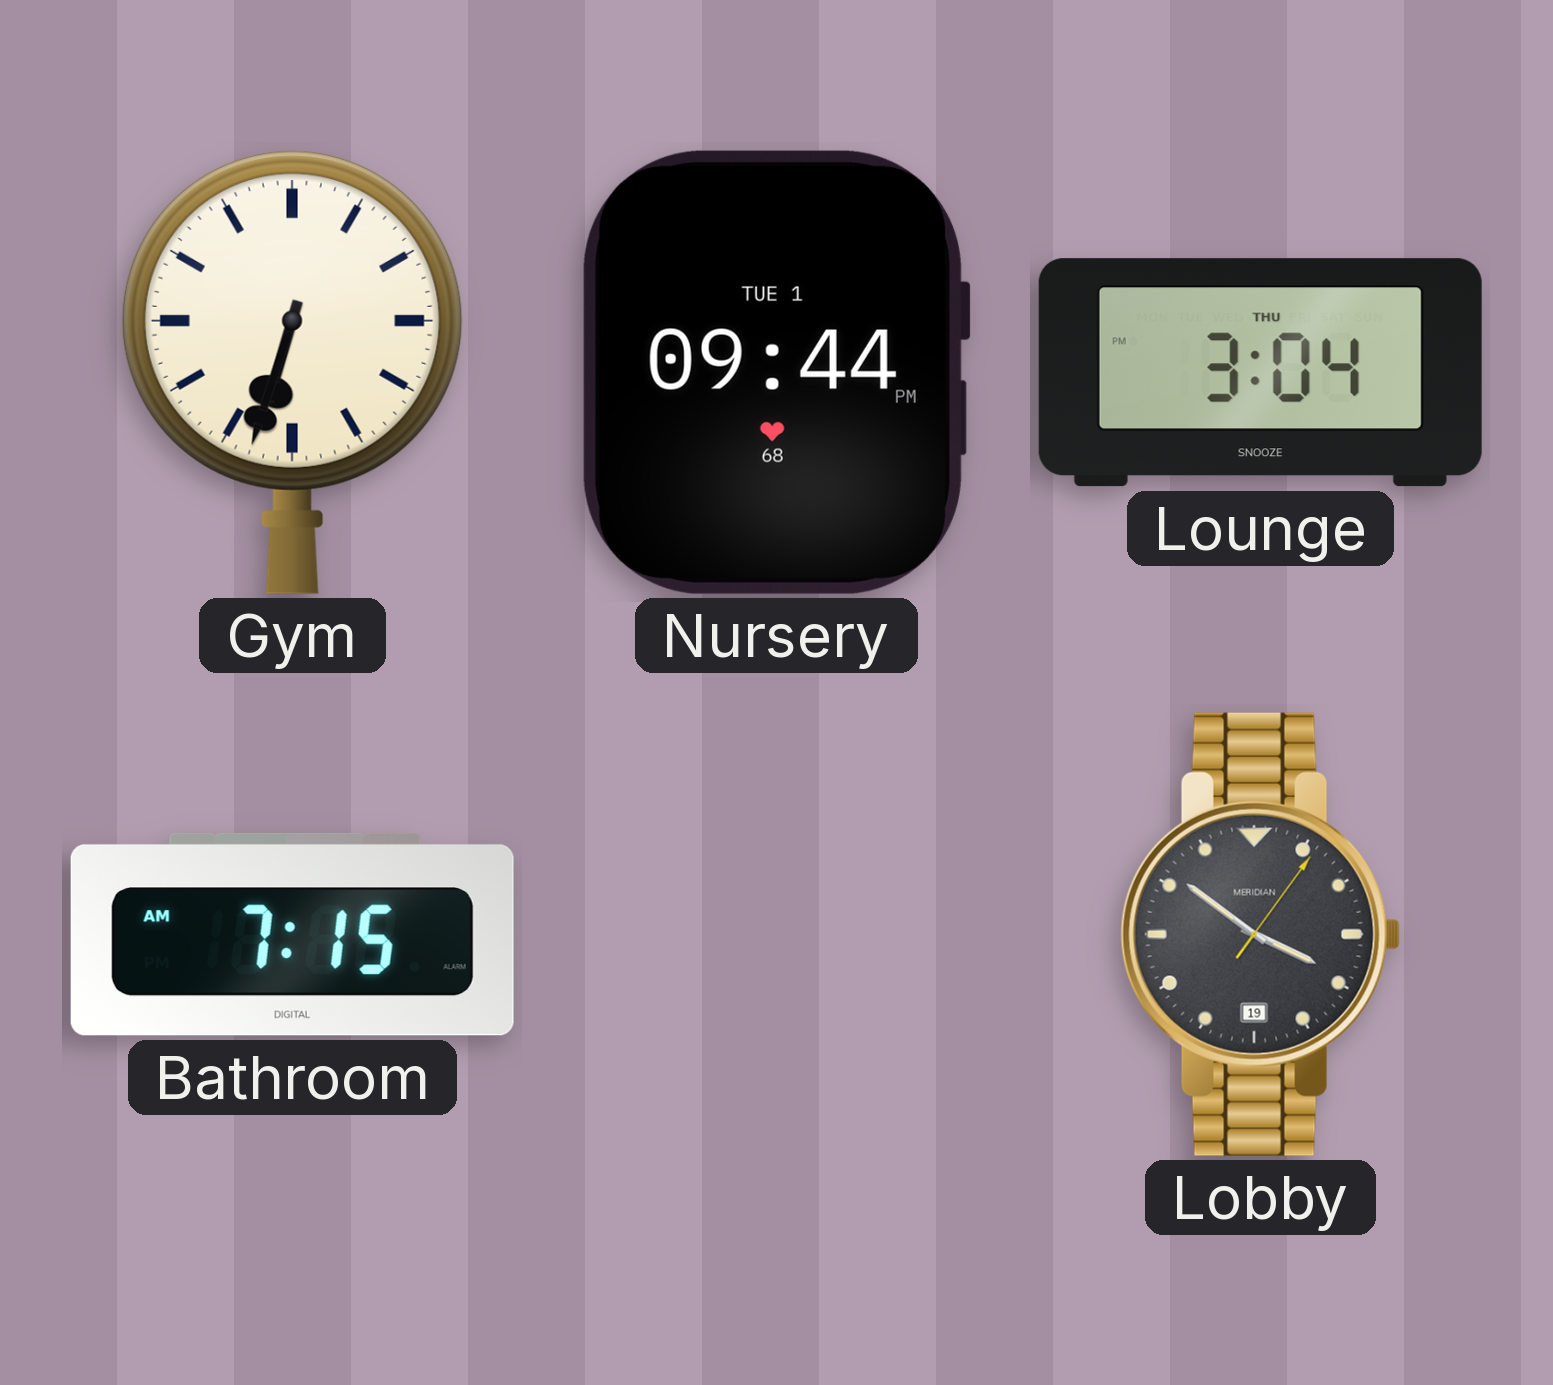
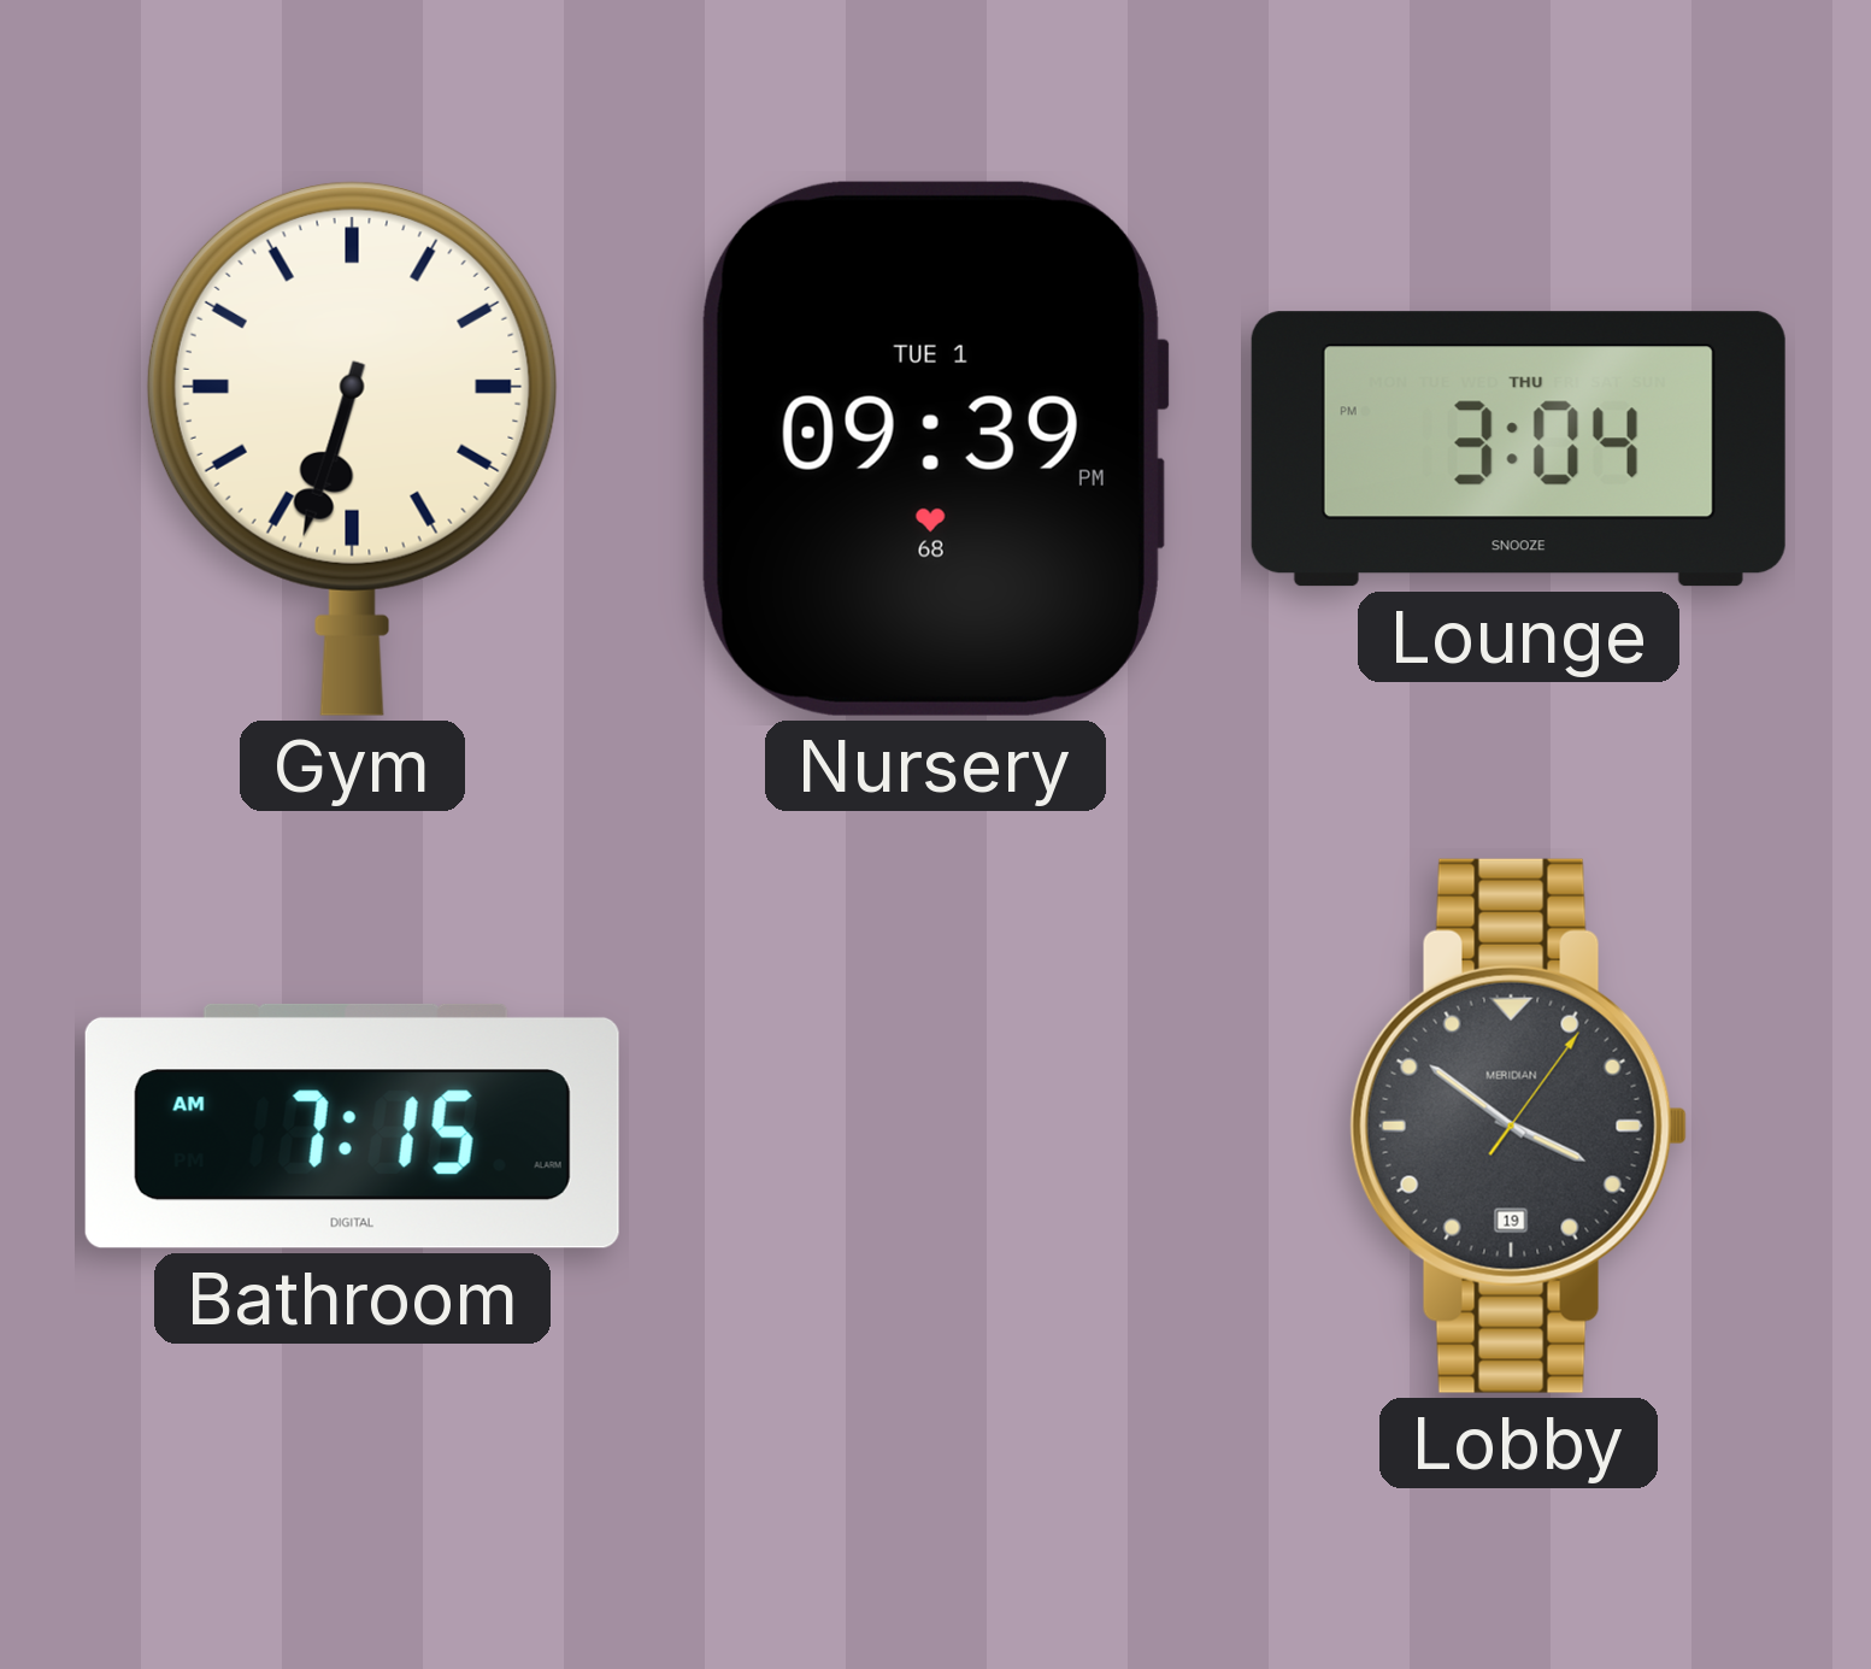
Nursery: 09:44 -> 09:39
